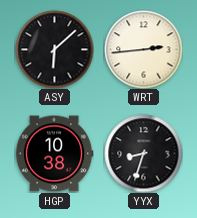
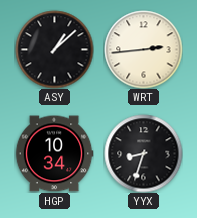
ASY: 6:08 -> 1:08
HGP: 10:38 -> 10:34
